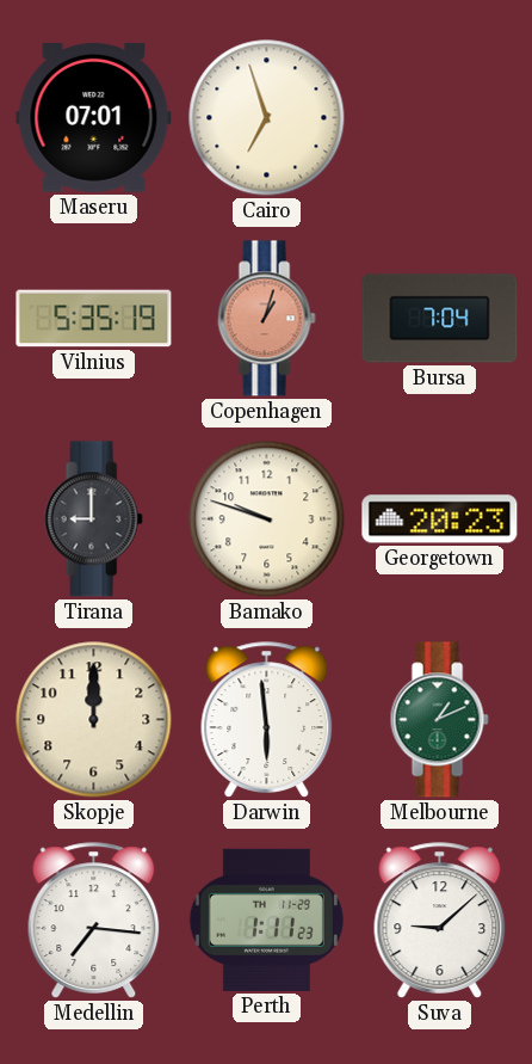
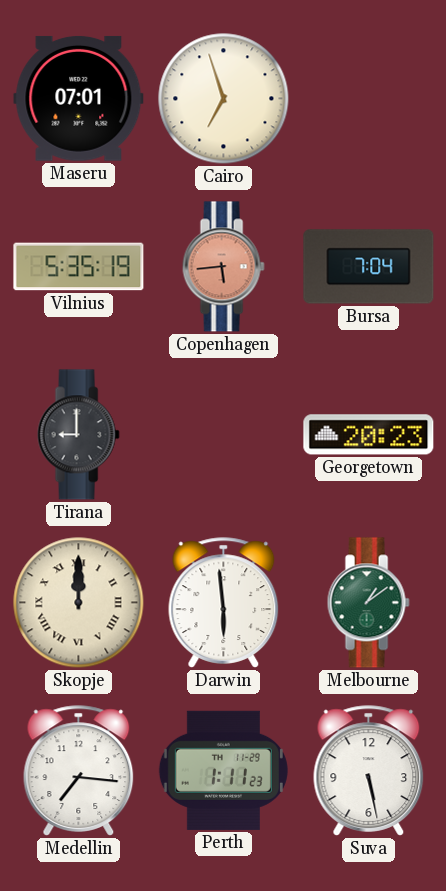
Copenhagen: 1:03 -> 5:44
Bamako: 9:48 -> none
Skopje numerals: Arabic -> Roman
Melbourne: 1:11 -> 1:09
Suva: 9:08 -> 5:28
